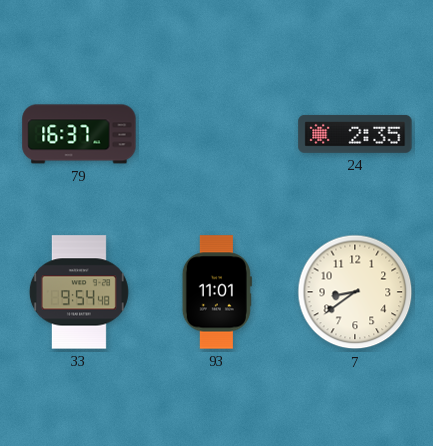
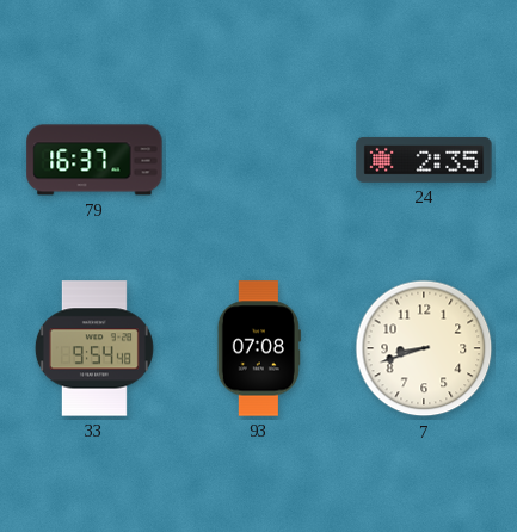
93: 11:01 -> 07:08
7: 8:39 -> 8:42
